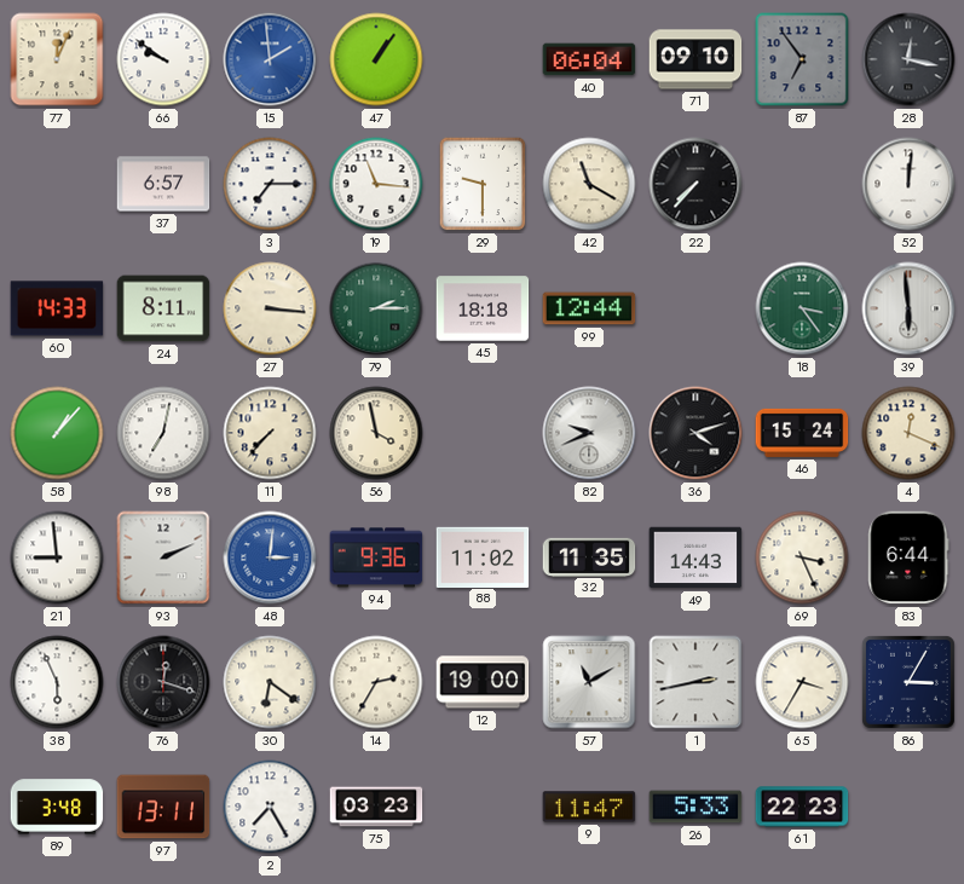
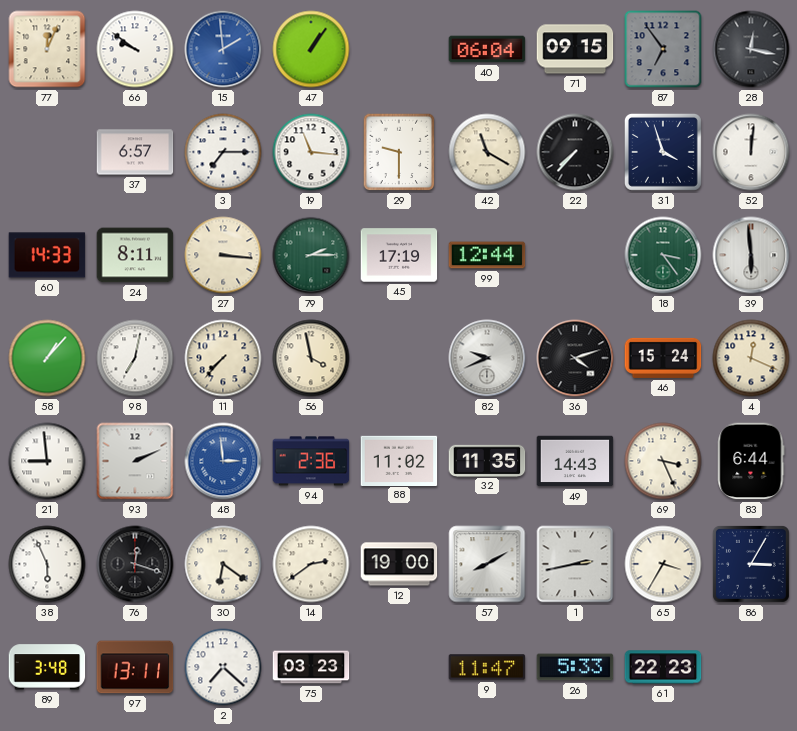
71: 09:10 -> 09:15
31: none -> 3:57
45: 18:18 -> 17:19
48: 3:01 -> 2:59
94: 9:36 -> 2:36
14: 2:35 -> 2:39
57: 11:10 -> 8:10
2: 7:25 -> 7:22
